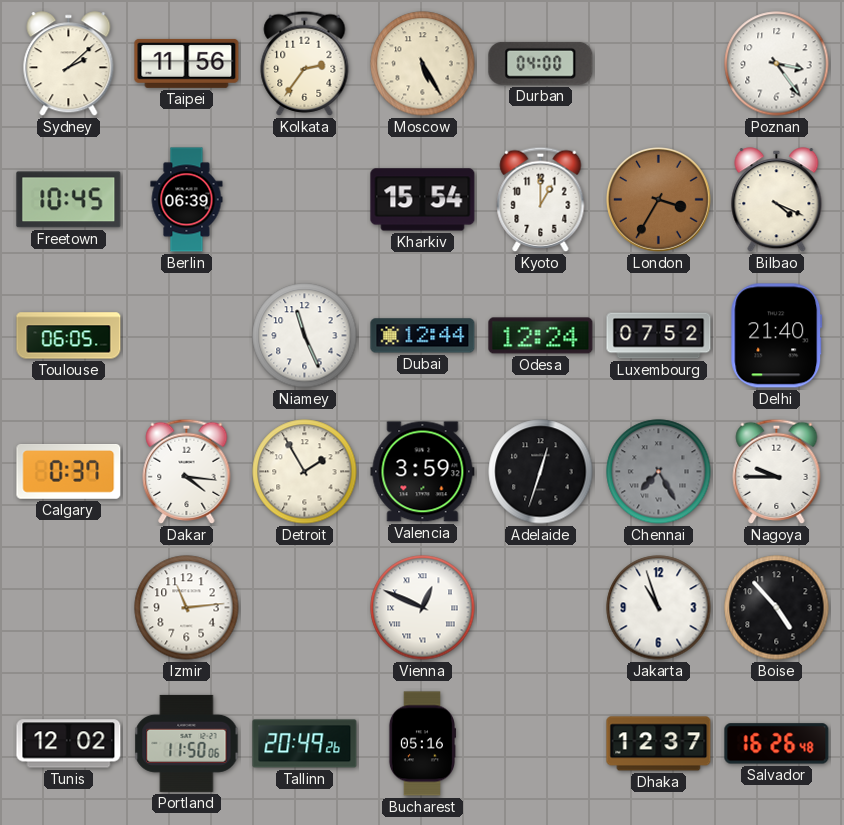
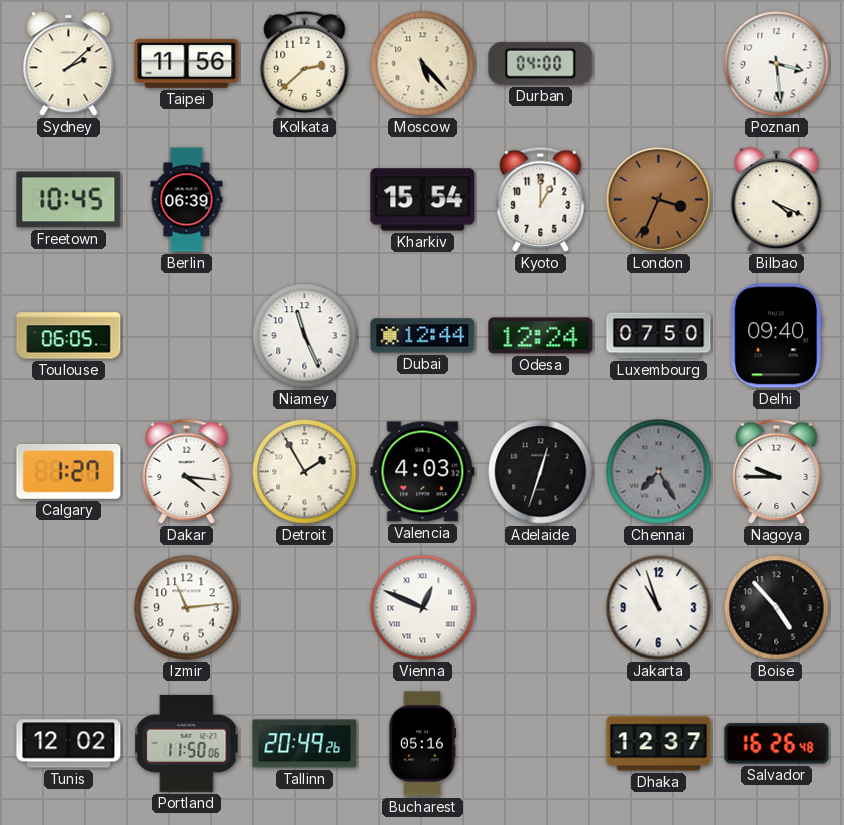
Kolkata: 2:36 -> 2:38
Moscow: 5:25 -> 5:23
Poznan: 3:24 -> 3:29
London: 3:35 -> 3:34
Luxembourg: 07:52 -> 07:50
Delhi: 21:40 -> 09:40
Calgary: 0:37 -> 1:27
Valencia: 3:59 -> 4:03
